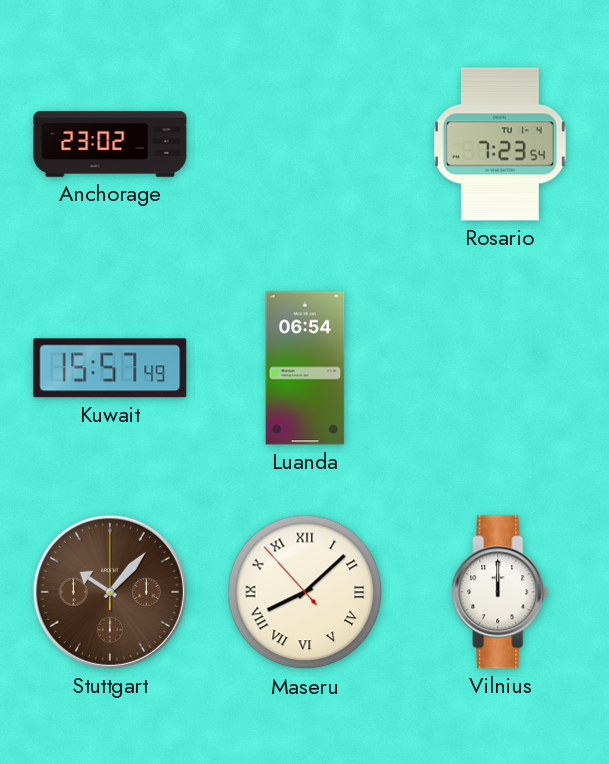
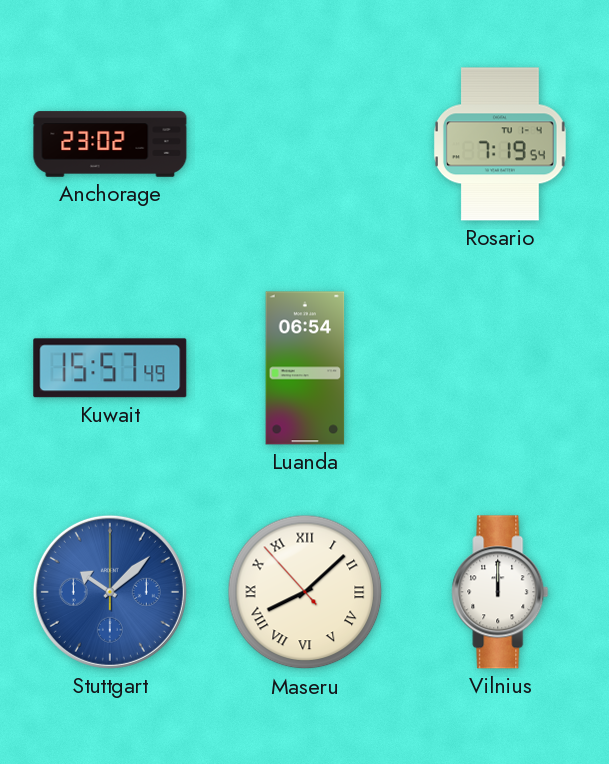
Rosario: 7:23 -> 7:19
Stuttgart: 10:07 -> 10:08
Stuttgart dial: brown -> blue
